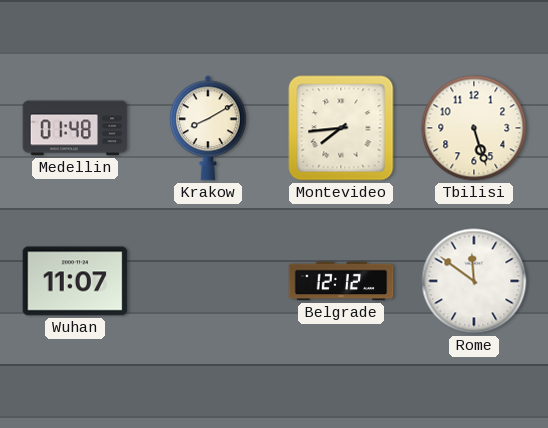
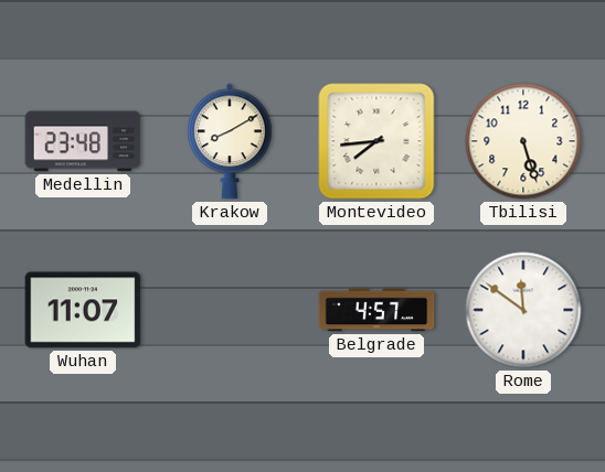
Medellin: 01:48 -> 23:48
Belgrade: 12:12 -> 4:57
